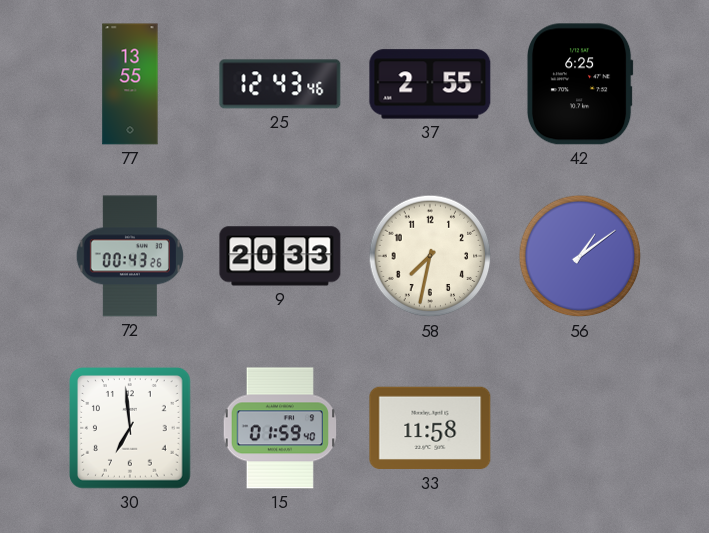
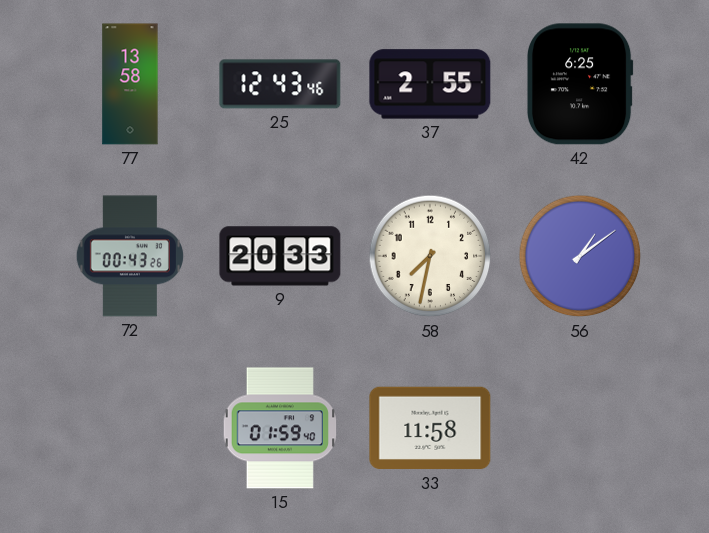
77: 13:55 -> 13:58
30: 6:59 -> none
